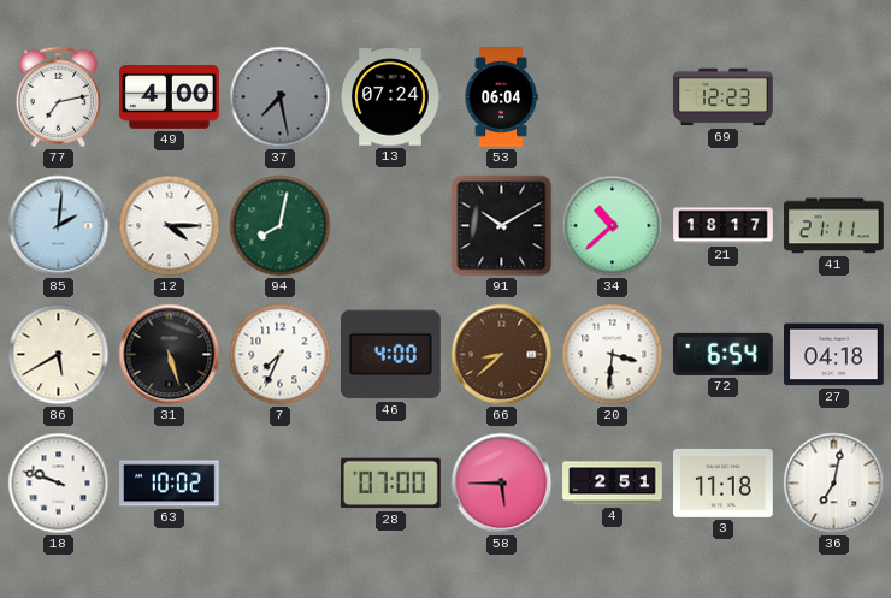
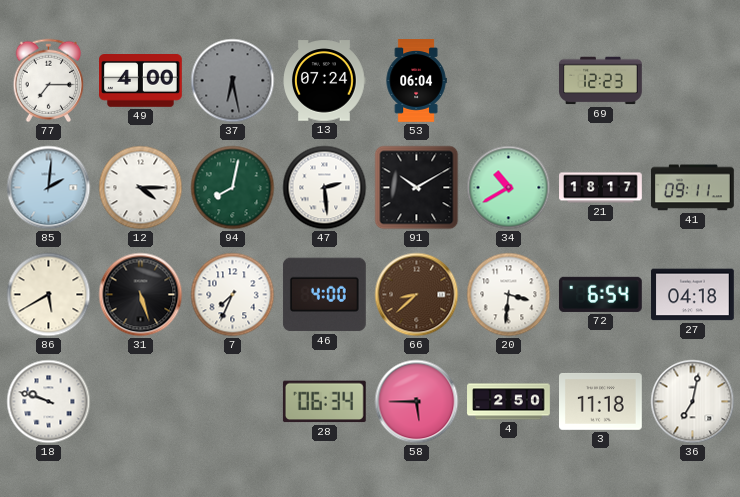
77: 7:13 -> 7:15
37: 7:28 -> 6:28
47: none -> 2:29
34: 10:38 -> 10:40
41: 21:11 -> 09:11
63: 10:02 -> none
28: 07:00 -> 06:34
4: 2:51 -> 2:50
